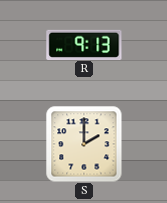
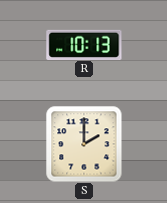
R: 9:13 -> 10:13
